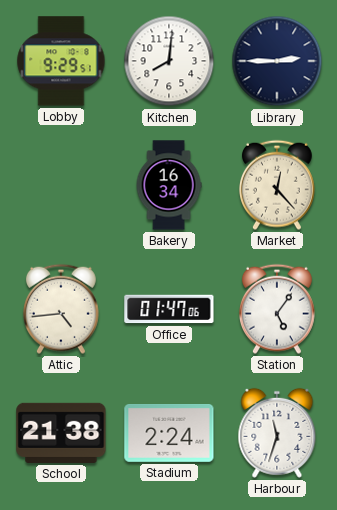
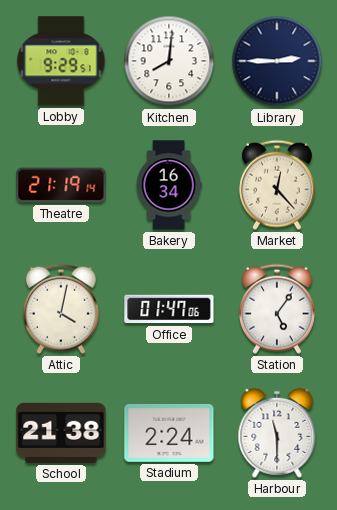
Theatre: none -> 21:19
Attic: 4:44 -> 4:02
Harbour: 11:33 -> 11:30
